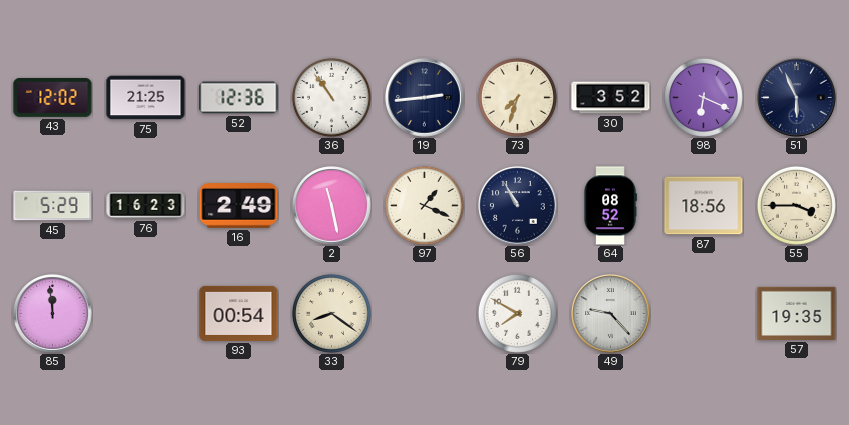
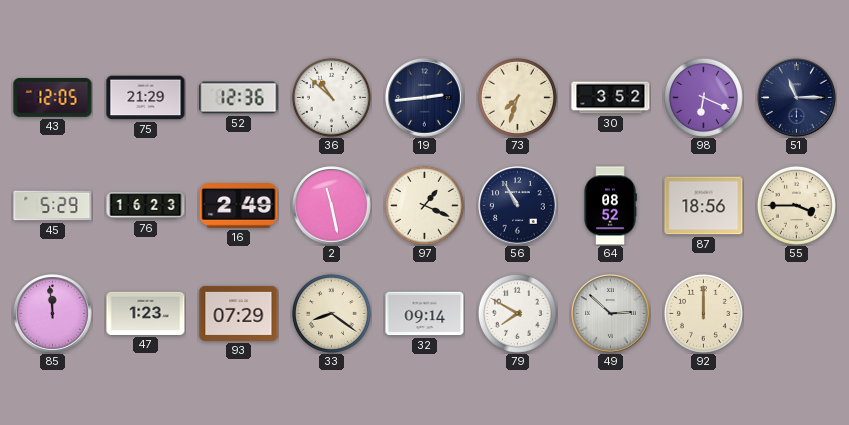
43: 12:02 -> 12:05
75: 21:25 -> 21:29
36: 10:54 -> 10:52
51: 5:56 -> 11:15
47: none -> 1:23
93: 00:54 -> 07:29
32: none -> 09:14
49: 9:23 -> 2:52
92: none -> 12:00
57: 19:35 -> none
